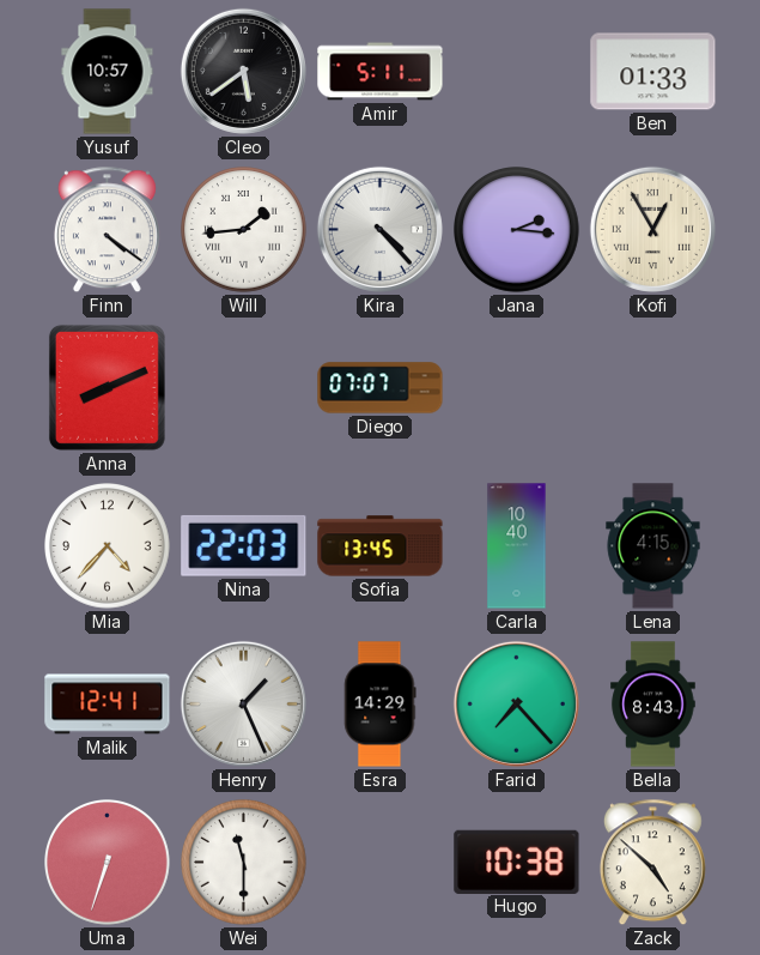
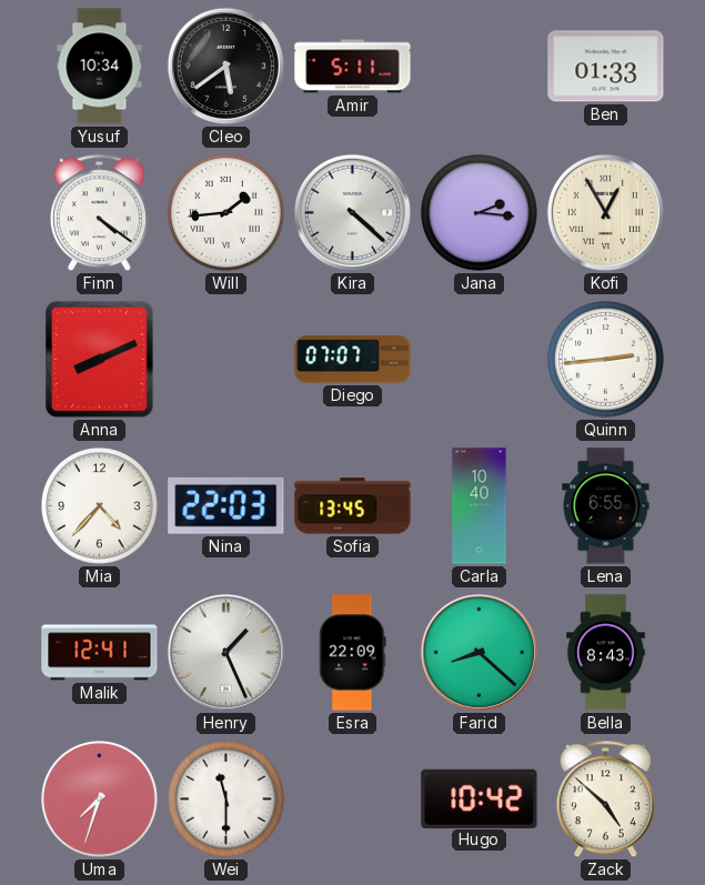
Yusuf: 10:57 -> 10:34
Kira: 4:23 -> 4:22
Quinn: none -> 2:44
Lena: 4:15 -> 6:55
Esra: 14:29 -> 22:09
Farid: 7:23 -> 8:22
Uma: 6:33 -> 7:33
Hugo: 10:38 -> 10:42
